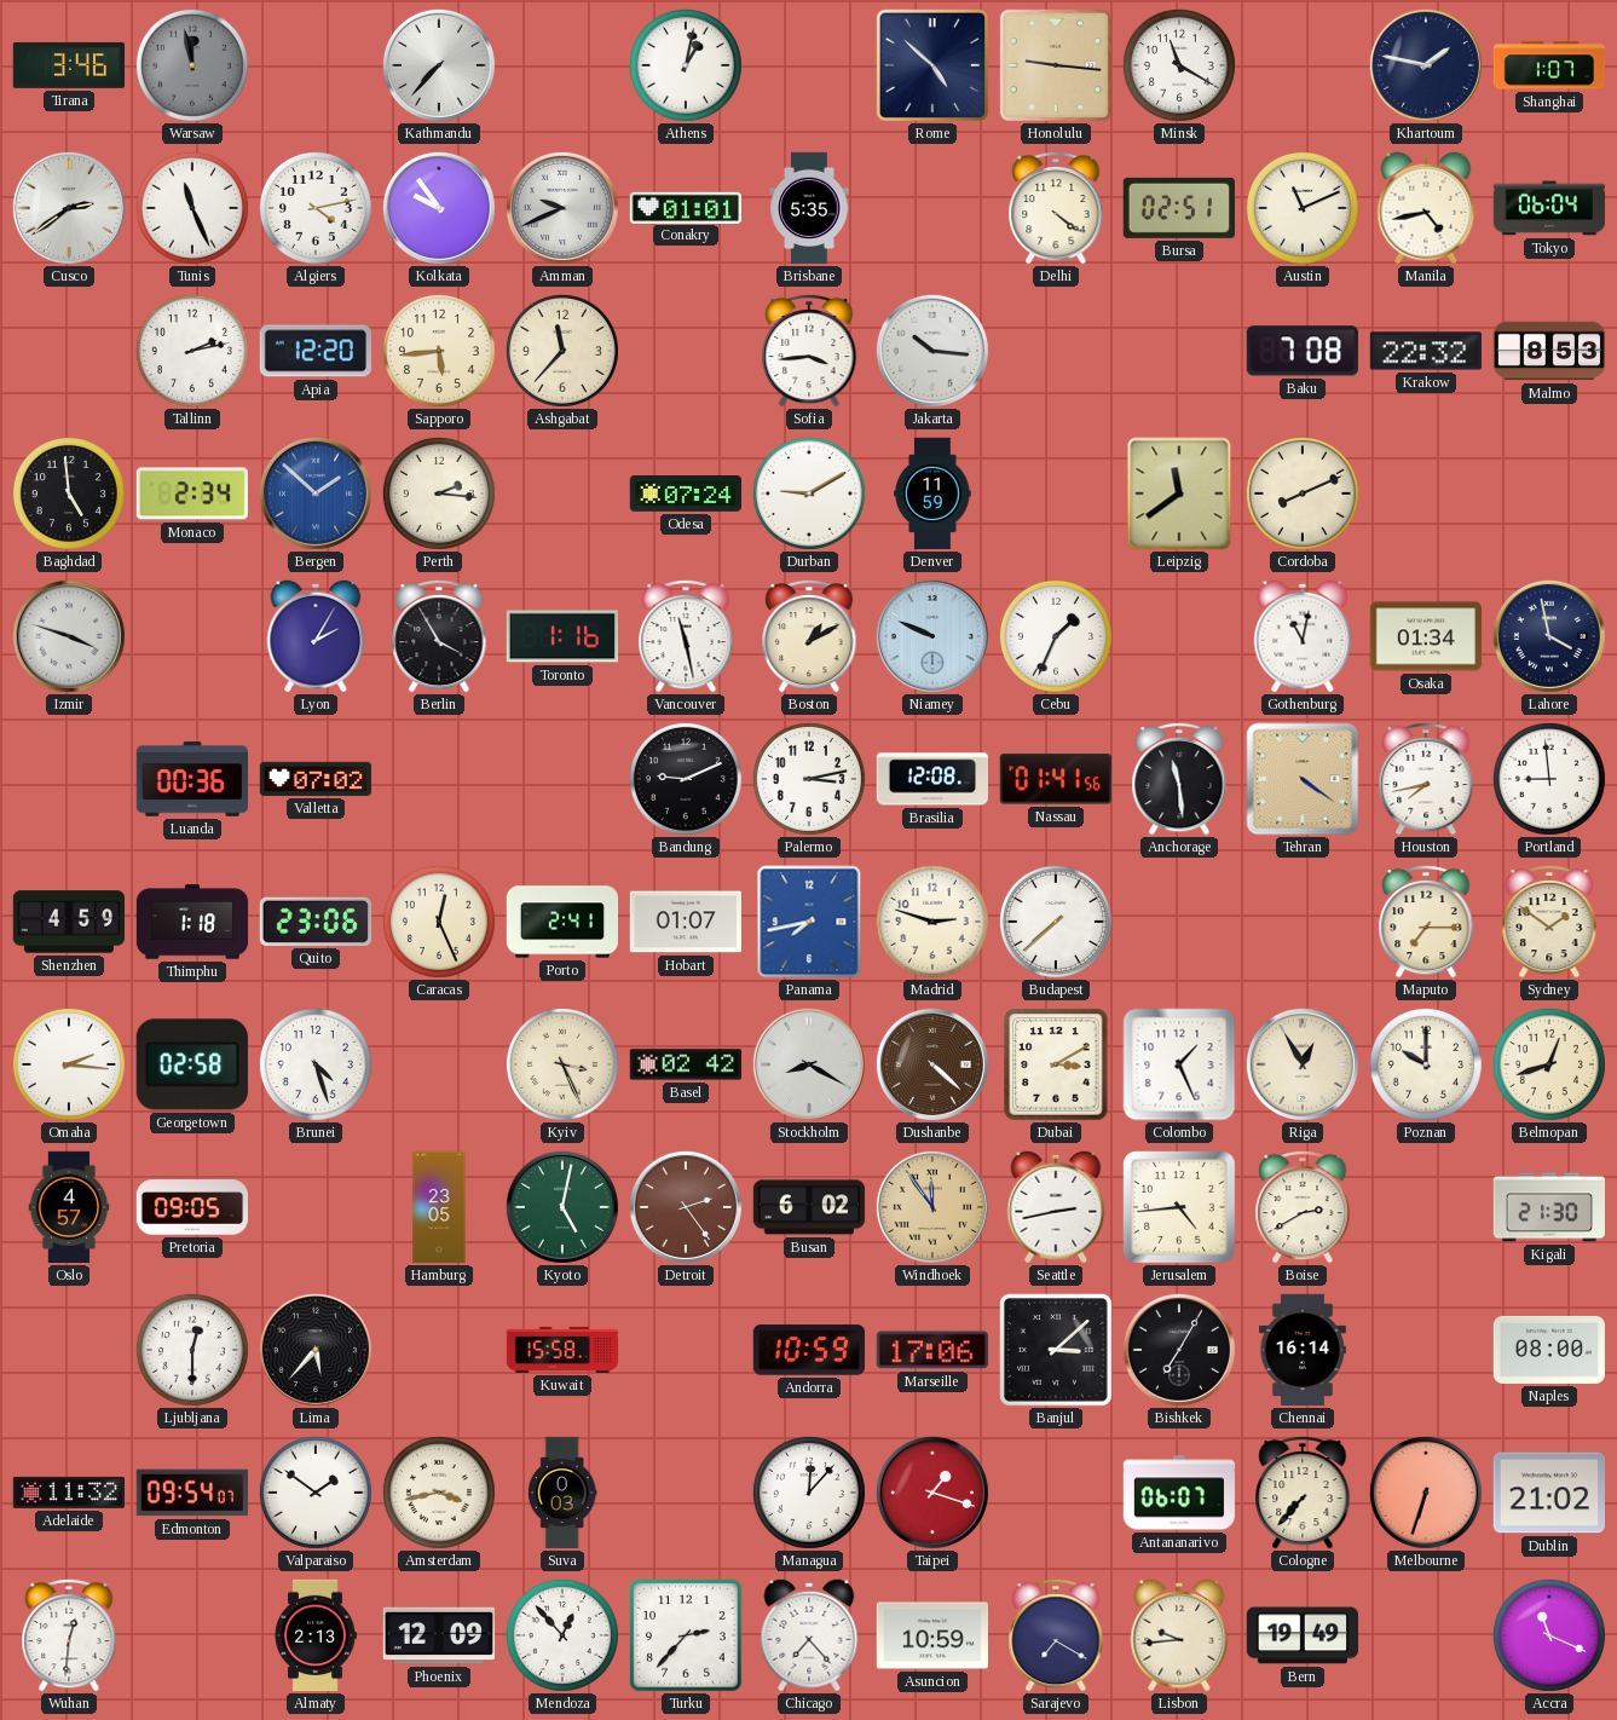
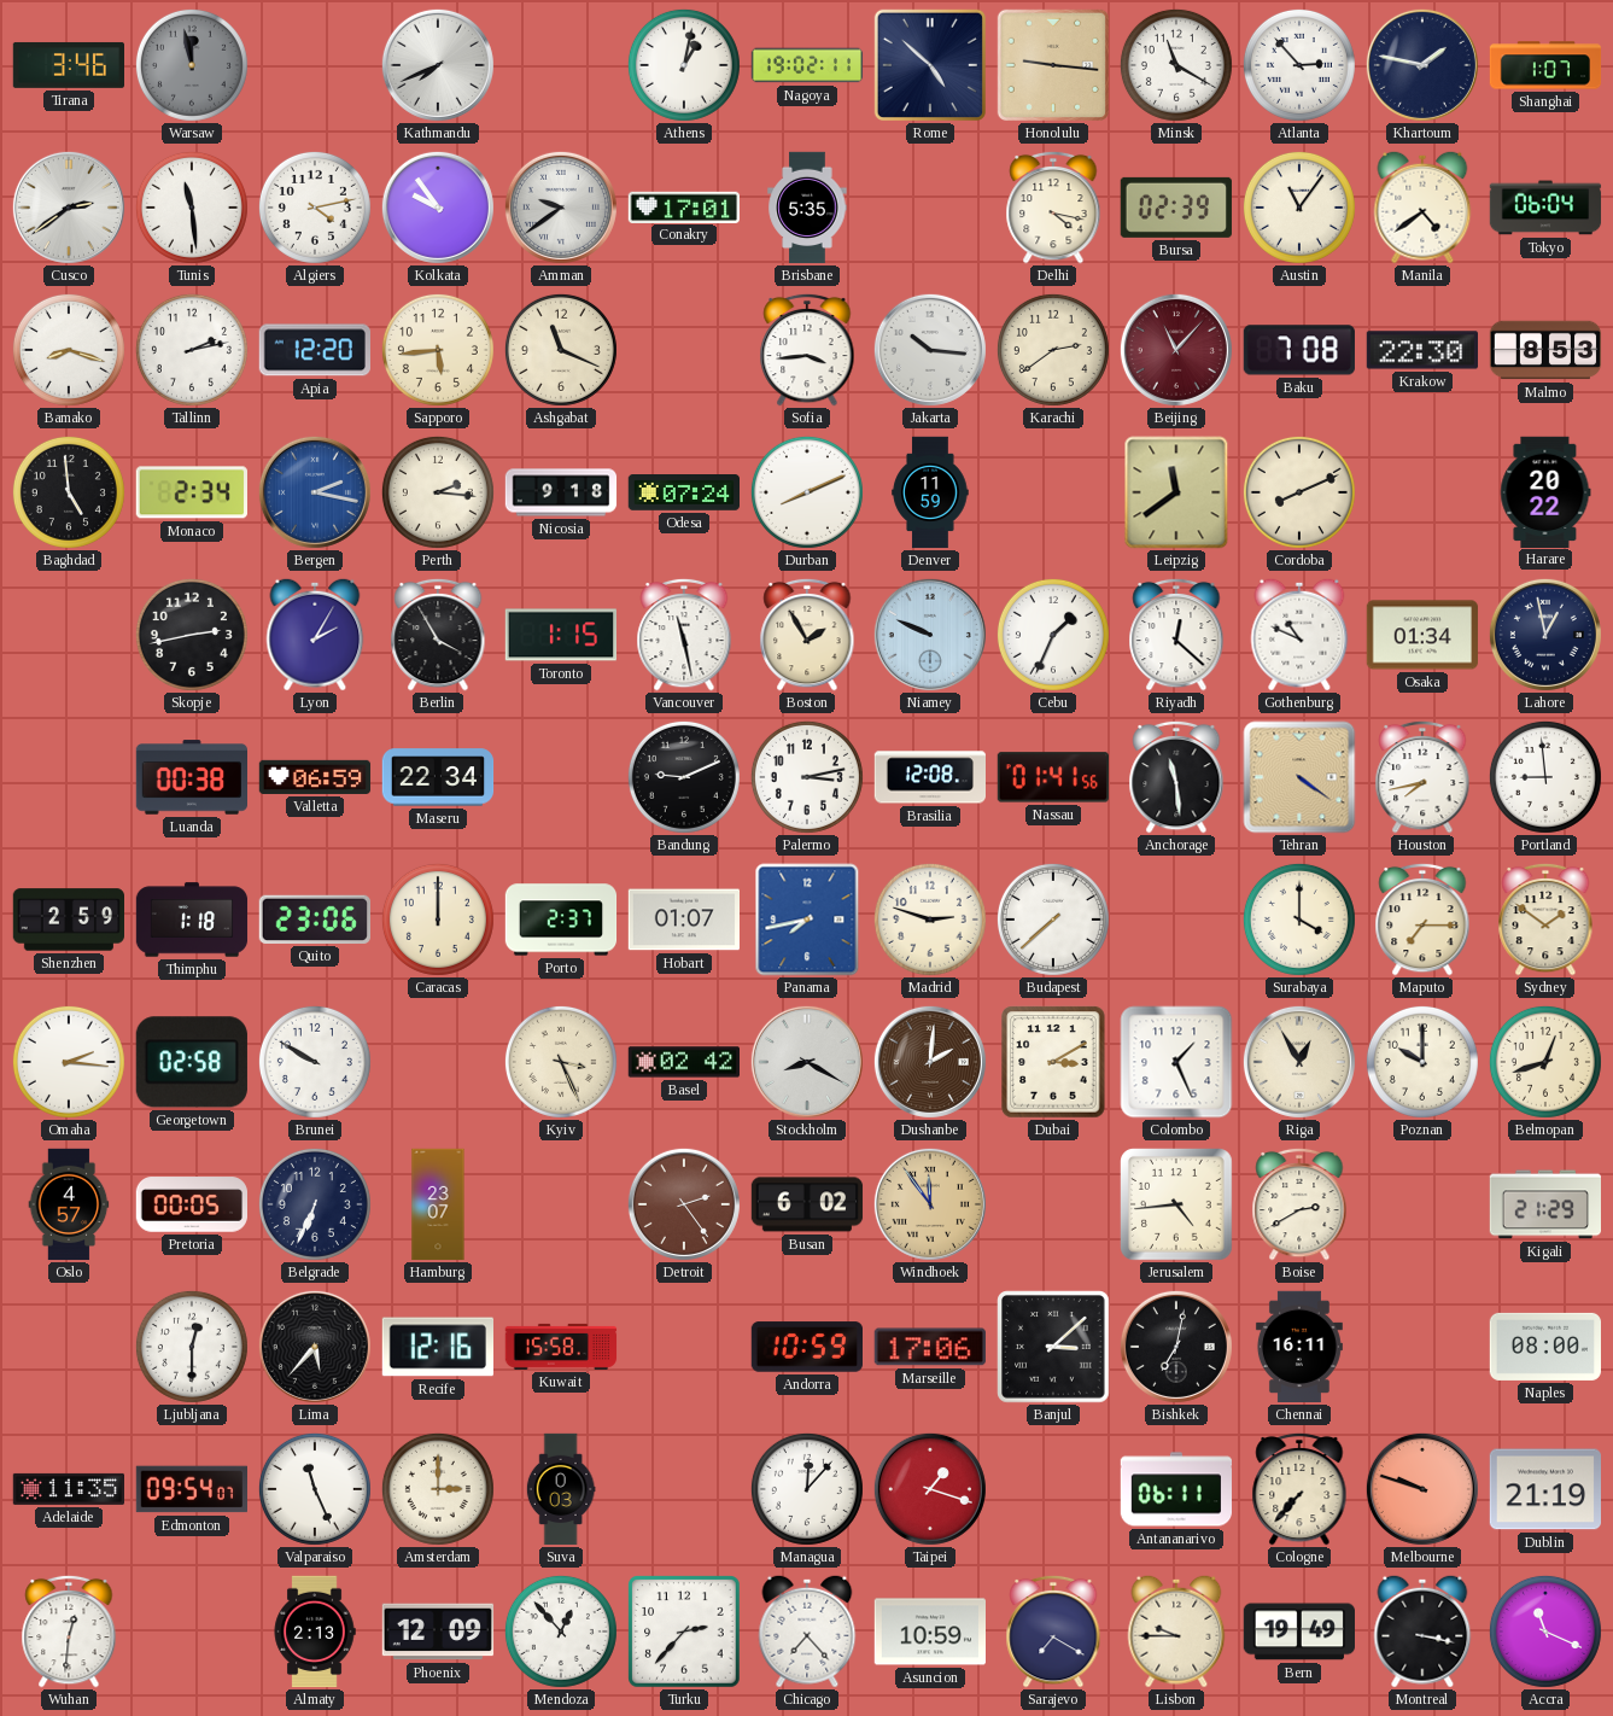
Kathmandu: 7:37 -> 7:41
Nagoya: none -> 19:02
Atlanta: none -> 2:53
Tunis: 11:26 -> 11:29
Amman: 9:41 -> 9:39
Conakry: 01:01 -> 17:01
Delhi: 4:21 -> 4:17
Bursa: 02:51 -> 02:39
Austin: 11:11 -> 11:06
Manila: 4:43 -> 4:39
Bamako: none -> 8:18
Ashgabat: 11:37 -> 11:19
Karachi: none -> 2:39
Beijing: none -> 11:07
Krakow: 22:32 -> 22:30
Bergen: 1:52 -> 2:17
Nicosia: none -> 9:18
Durban: 9:10 -> 8:11
Harare: none -> 20:22
Izmir: 3:48 -> none
Skopje: none -> 2:43
Toronto: 1:16 -> 1:15
Boston: 1:10 -> 1:55
Riyadh: none -> 12:22
Gothenburg: 11:02 -> 10:49
Lahore: 3:58 -> 12:58
Luanda: 00:36 -> 00:38
Valletta: 07:02 -> 06:59
Maseru: none -> 22:34
Shenzhen: 4:59 -> 2:59
Caracas: 12:26 -> 12:00
Porto: 2:41 -> 2:37
Surabaya: none -> 4:00
Brunei: 4:27 -> 9:50
Dushanbe: 4:22 -> 2:01
Pretoria: 09:05 -> 00:05
Belgrade: none -> 6:34
Hamburg: 23:05 -> 23:07
Kyoto: 5:02 -> none
Seattle: 2:43 -> none
Kigali: 21:30 -> 21:29
Recife: none -> 12:16
Bishkek: 7:05 -> 7:02
Chennai: 16:14 -> 16:11
Adelaide: 11:32 -> 11:35
Valparaiso: 1:51 -> 11:26
Amsterdam: 3:43 -> 3:00
Antananarivo: 06:07 -> 06:11
Melbourne: 6:33 -> 9:48
Dublin: 21:02 -> 21:19
Lisbon: 9:44 -> 9:45
Montreal: none -> 3:17
